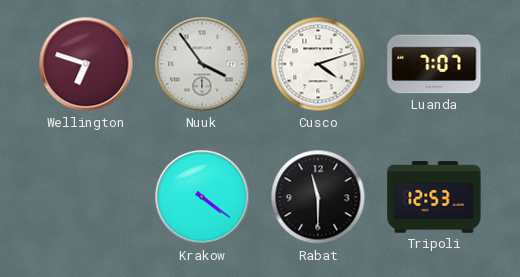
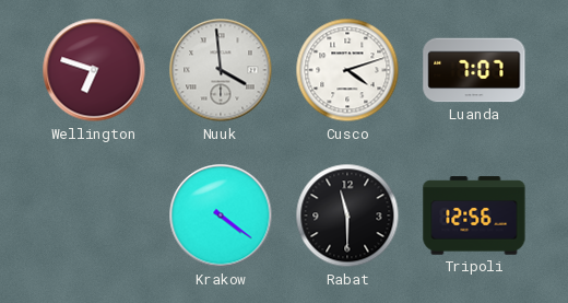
Nuuk: 3:54 -> 3:59
Tripoli: 12:53 -> 12:56
